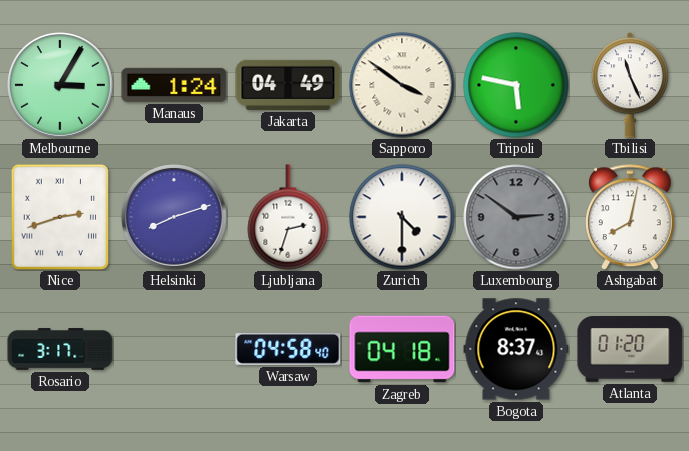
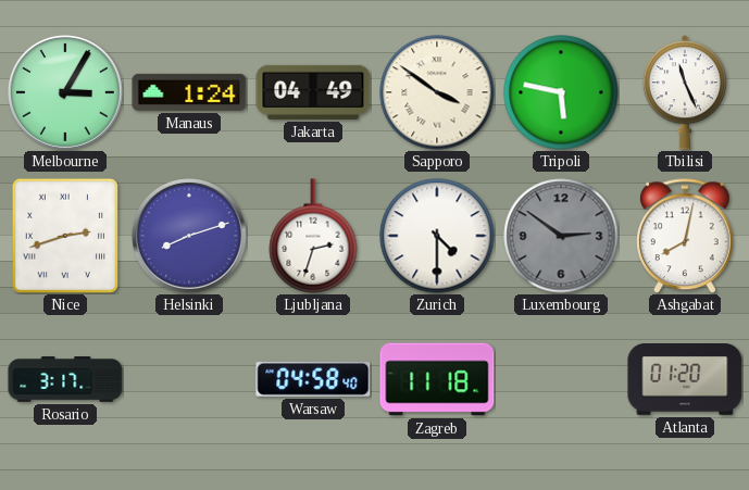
Zagreb: 04:18 -> 11:18
Bogota: 8:37 -> none
